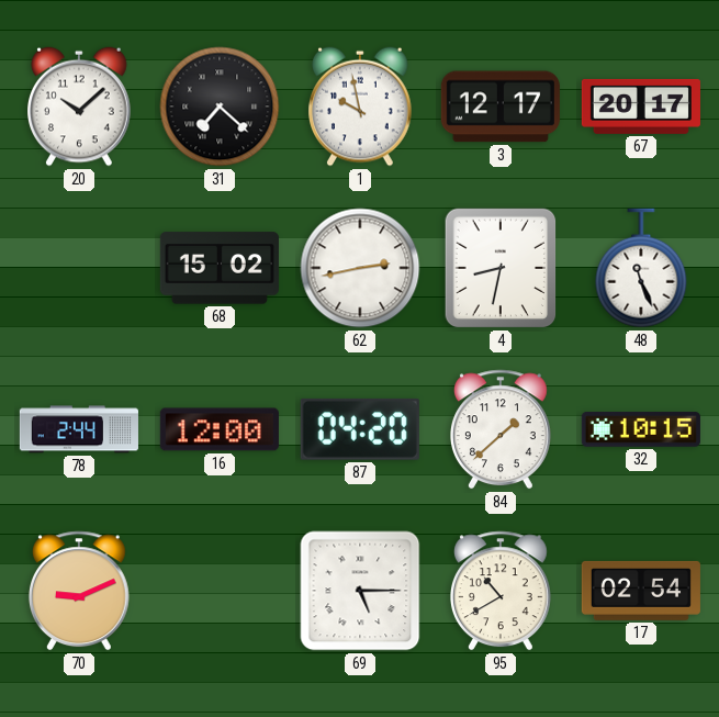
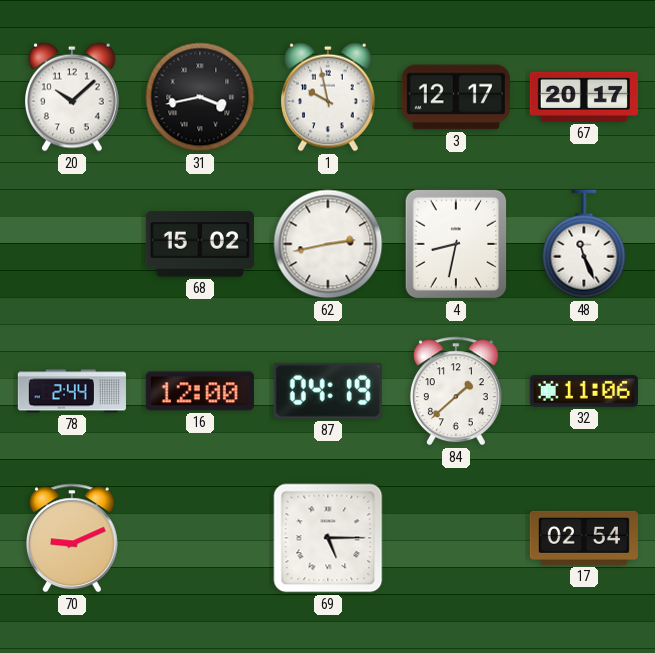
31: 7:22 -> 3:43
87: 04:20 -> 04:19
32: 10:15 -> 11:06
95: 10:40 -> none
